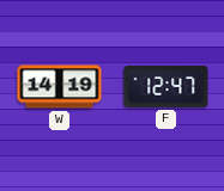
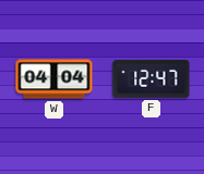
W: 14:19 -> 04:04
